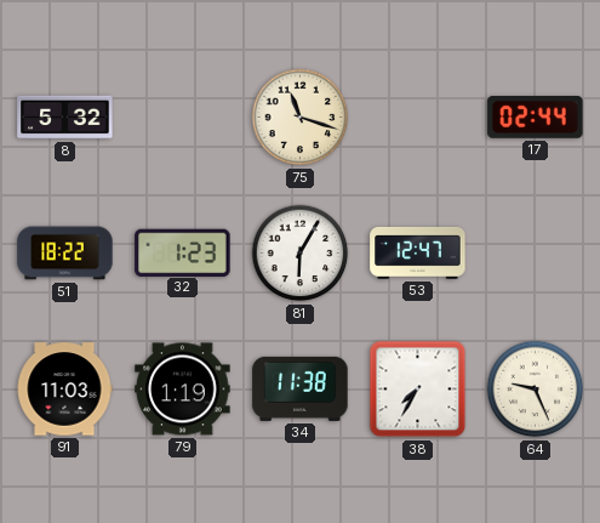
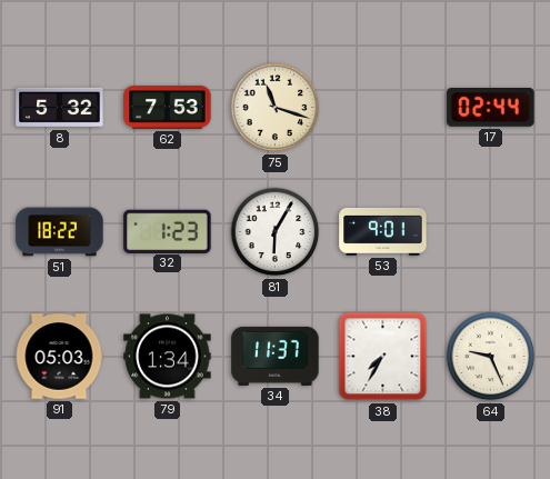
62: none -> 7:53
53: 12:47 -> 9:01
91: 11:03 -> 05:03
79: 1:19 -> 1:34
34: 11:38 -> 11:37
